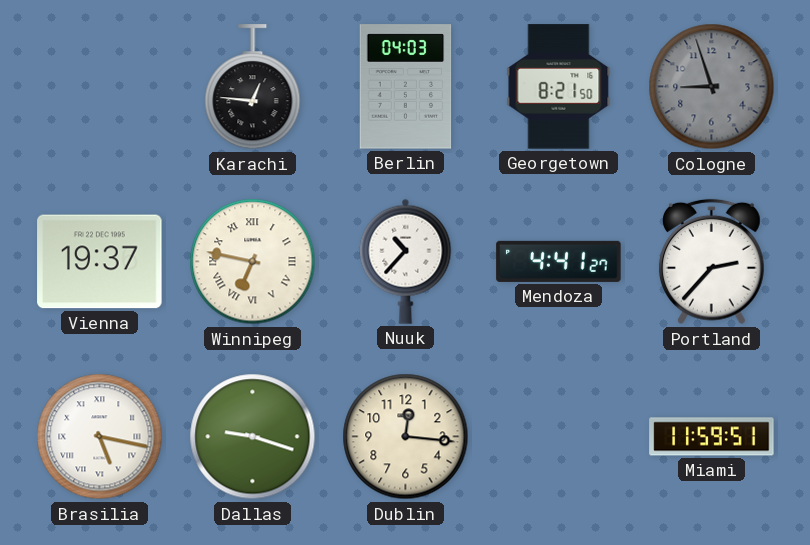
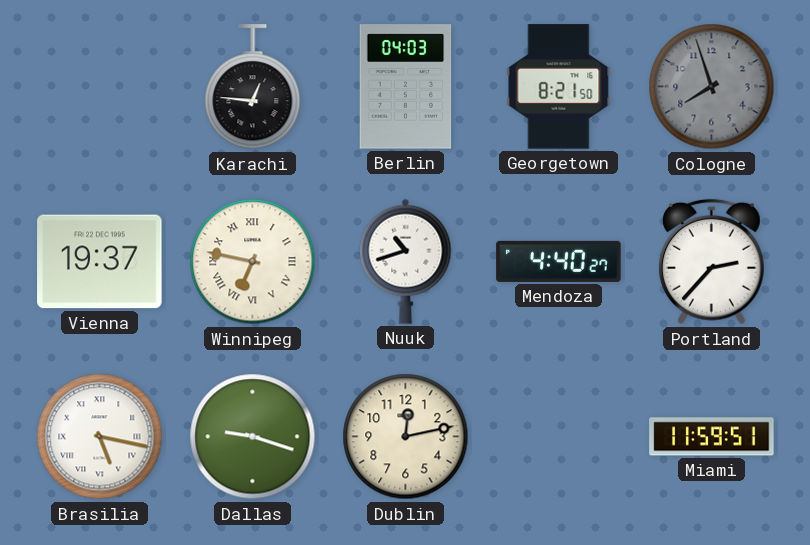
Cologne: 8:57 -> 7:57
Nuuk: 10:37 -> 10:42
Mendoza: 4:41 -> 4:40
Dublin: 12:16 -> 12:13
